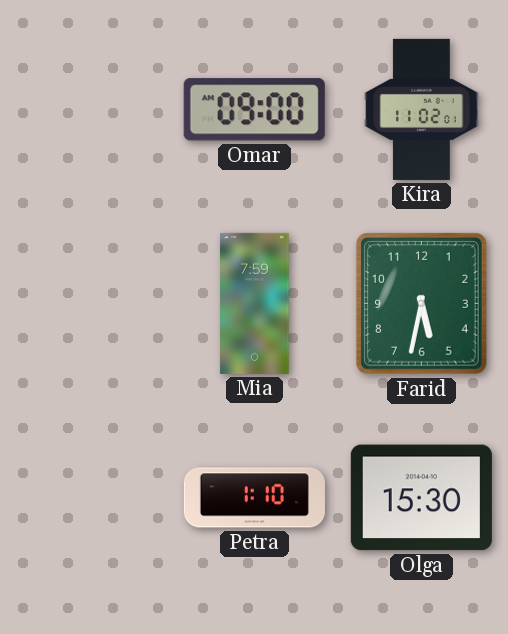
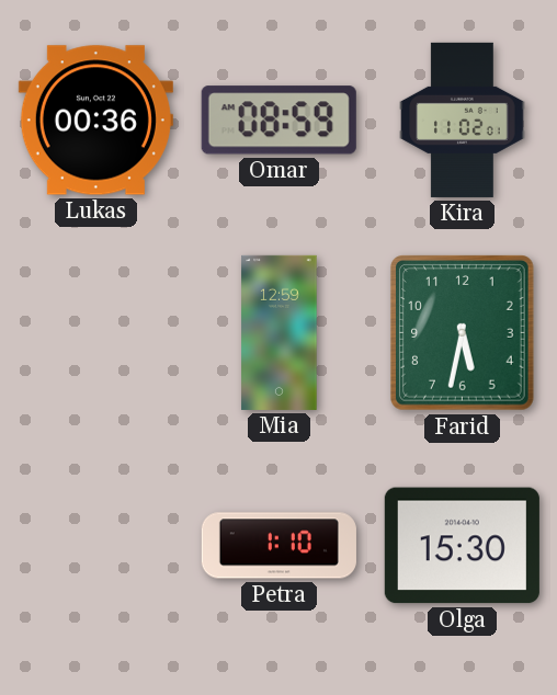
Lukas: none -> 00:36
Omar: 09:00 -> 08:59
Mia: 7:59 -> 12:59
